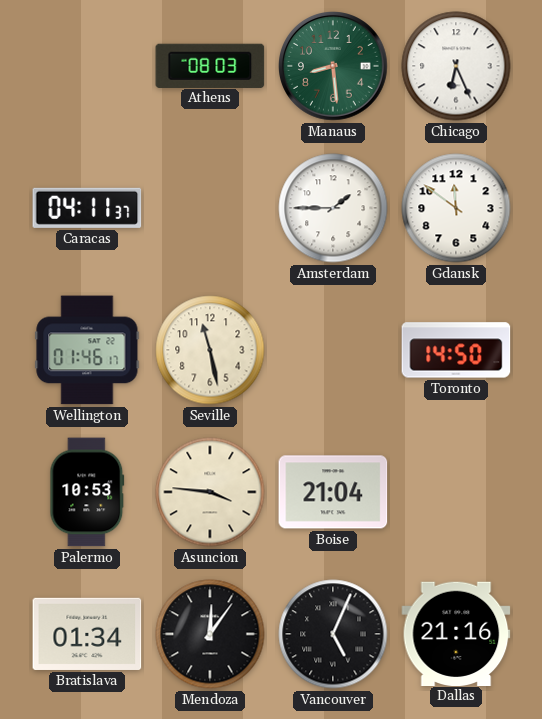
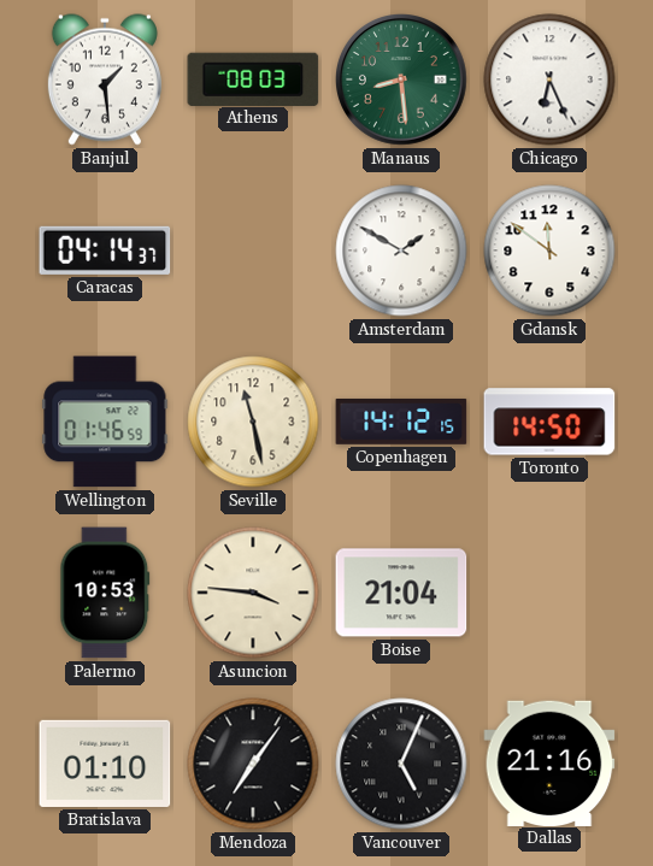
Banjul: none -> 1:29
Caracas: 04:11 -> 04:14
Amsterdam: 1:45 -> 1:50
Wellington: 01:46:17 -> 01:46:59
Copenhagen: none -> 14:12
Bratislava: 01:34 -> 01:10
Mendoza: 12:06 -> 7:06
